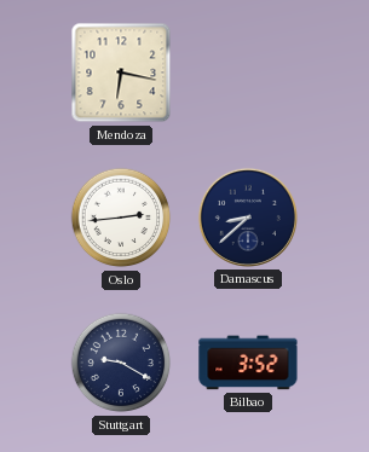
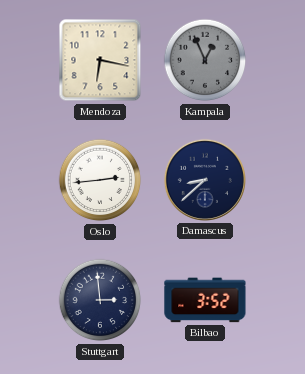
Kampala: none -> 12:56
Stuttgart: 9:20 -> 2:59
